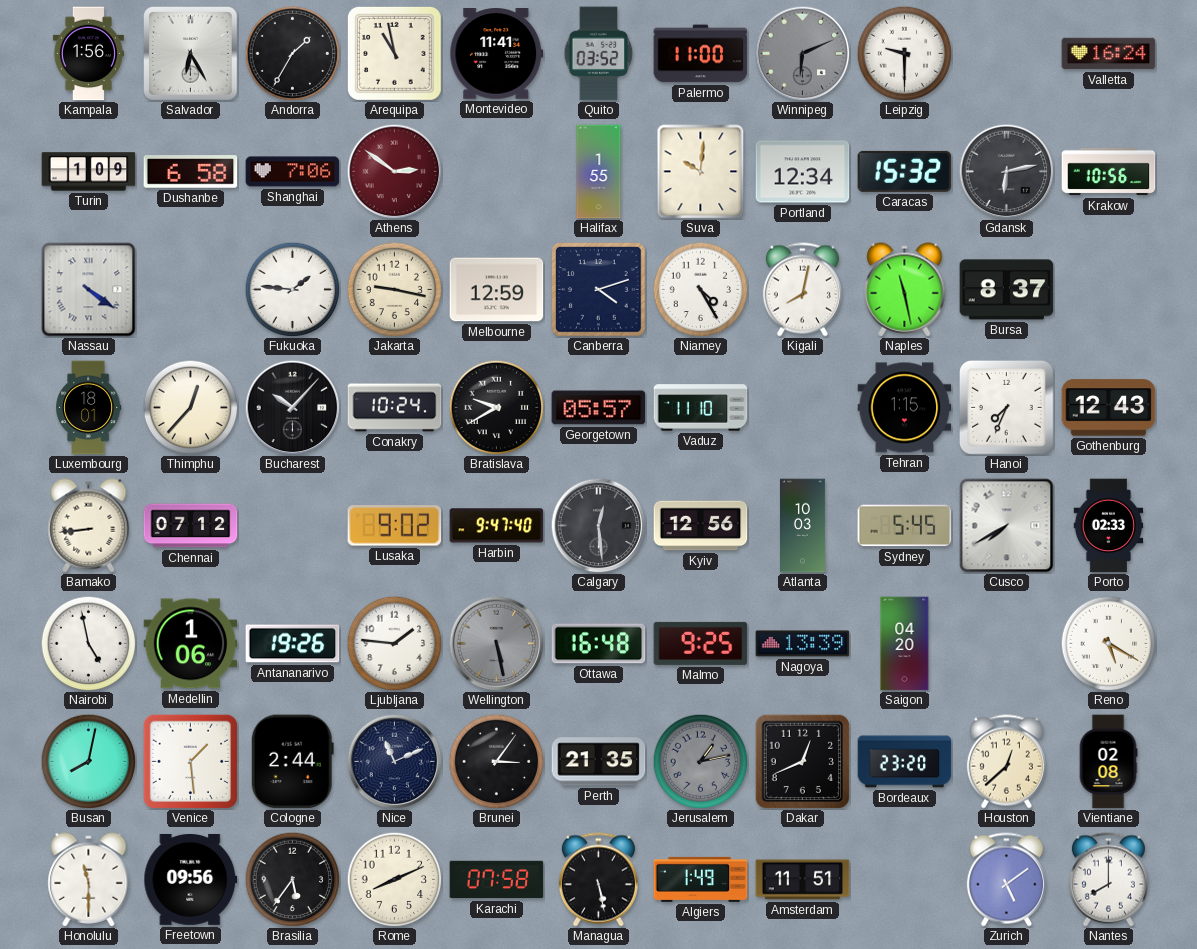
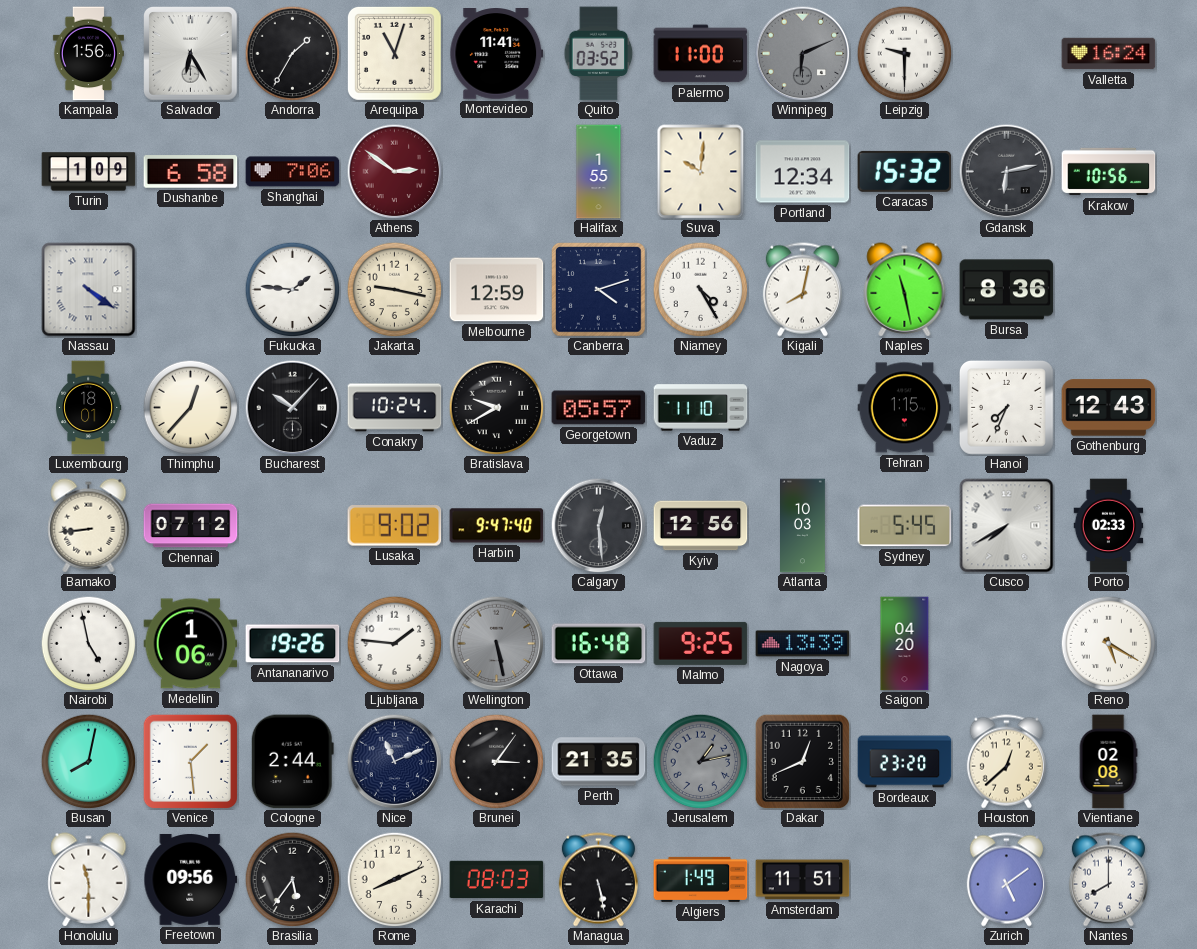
Arequipa: 10:58 -> 11:03
Bursa: 8:37 -> 8:36
Karachi: 07:58 -> 08:03
